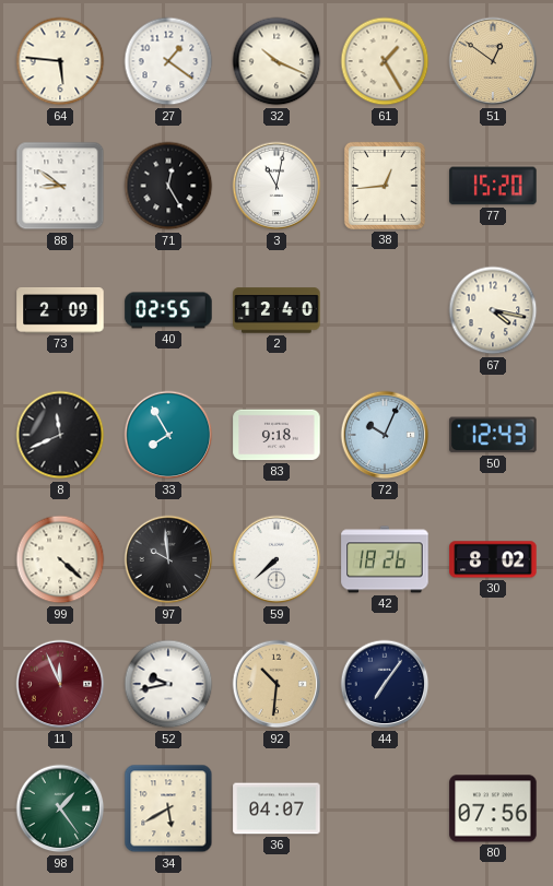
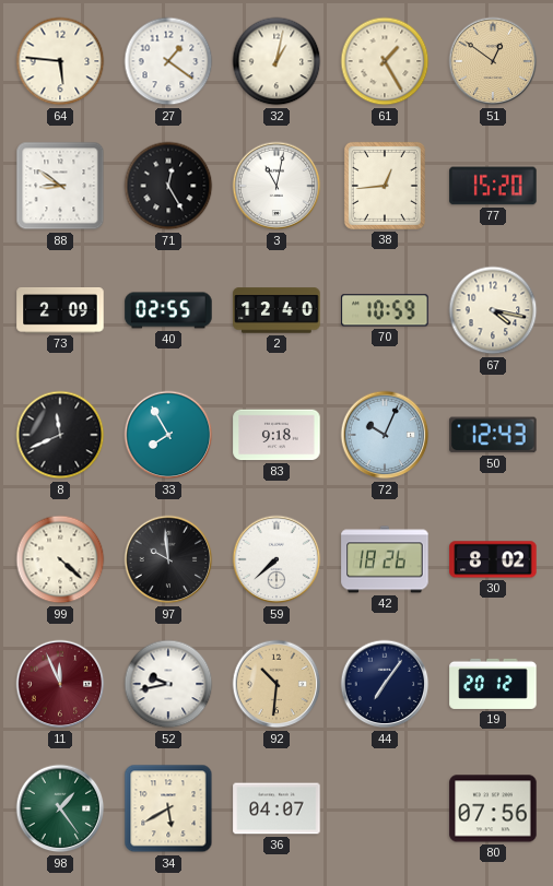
32: 10:19 -> 1:02
70: none -> 10:59
19: none -> 20:12
